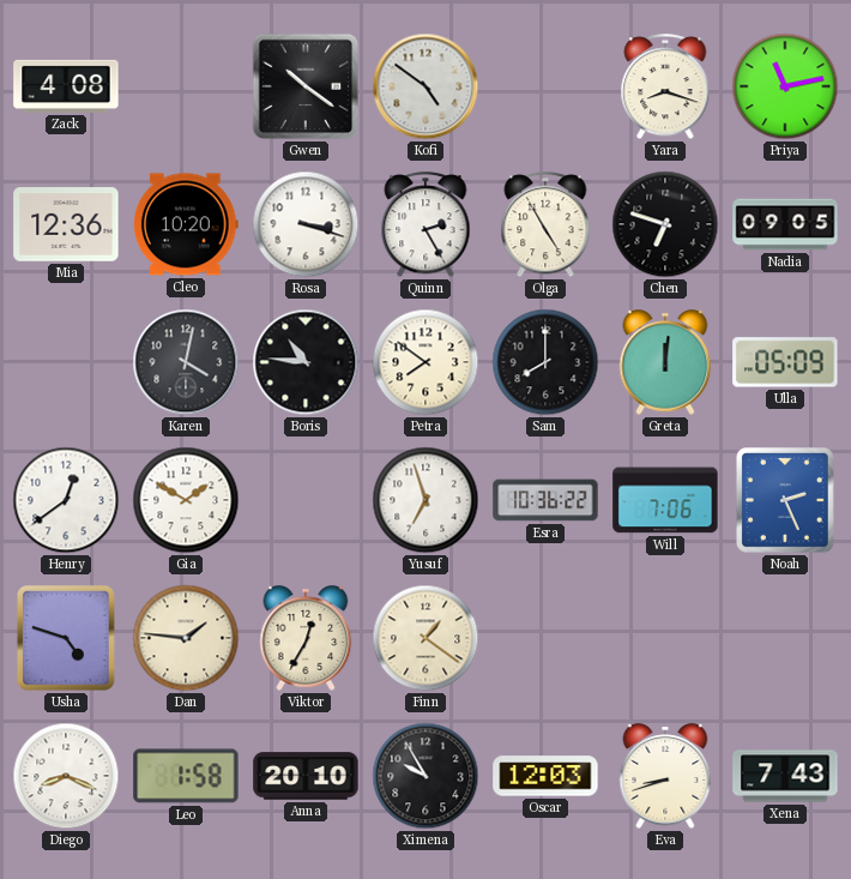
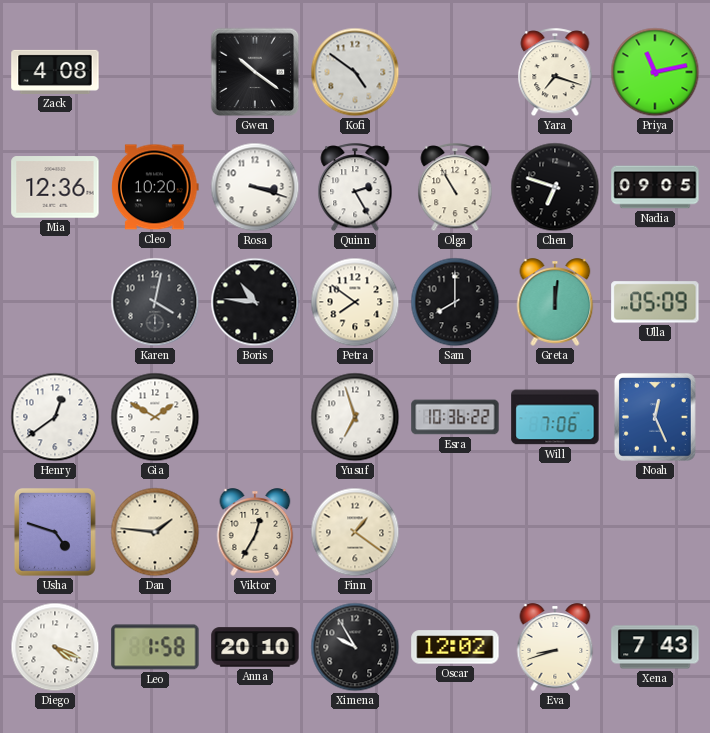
Yara: 8:18 -> 7:18
Olga: 4:55 -> 10:55
Noah: 2:26 -> 12:26
Diego: 8:19 -> 4:19
Oscar: 12:03 -> 12:02
